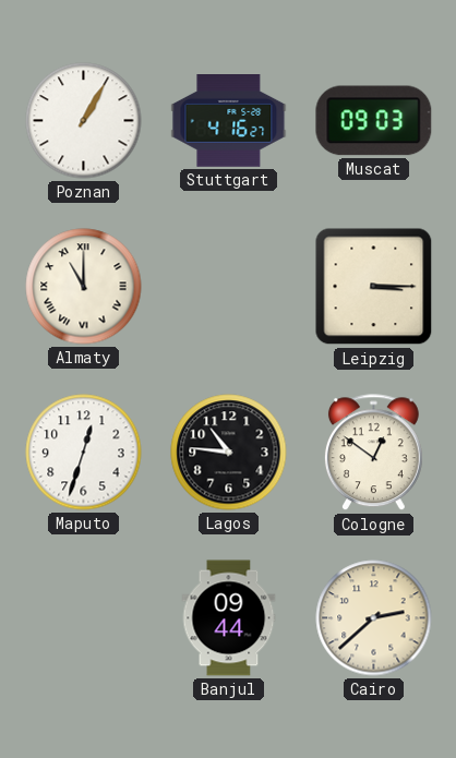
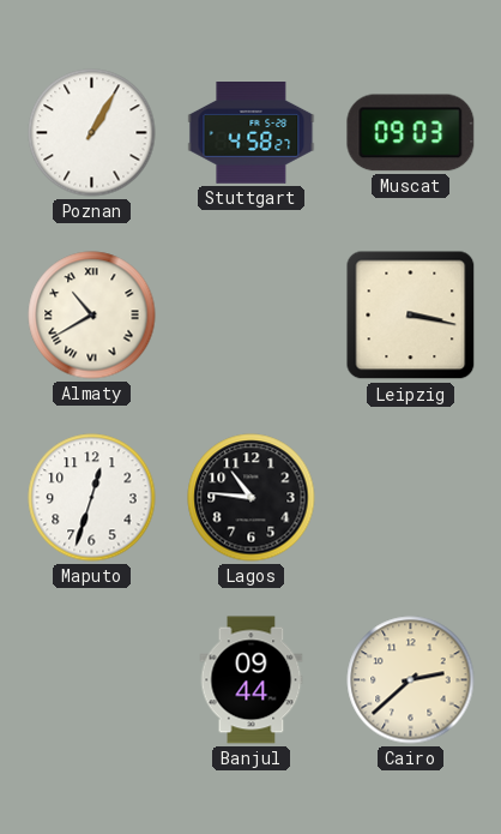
Stuttgart: 4:16 -> 4:58
Almaty: 11:00 -> 10:40
Leipzig: 3:15 -> 3:17
Cologne: 12:51 -> none
